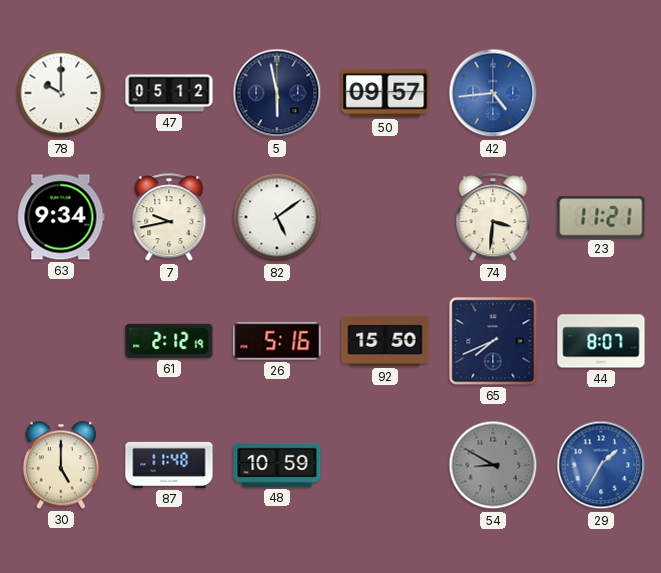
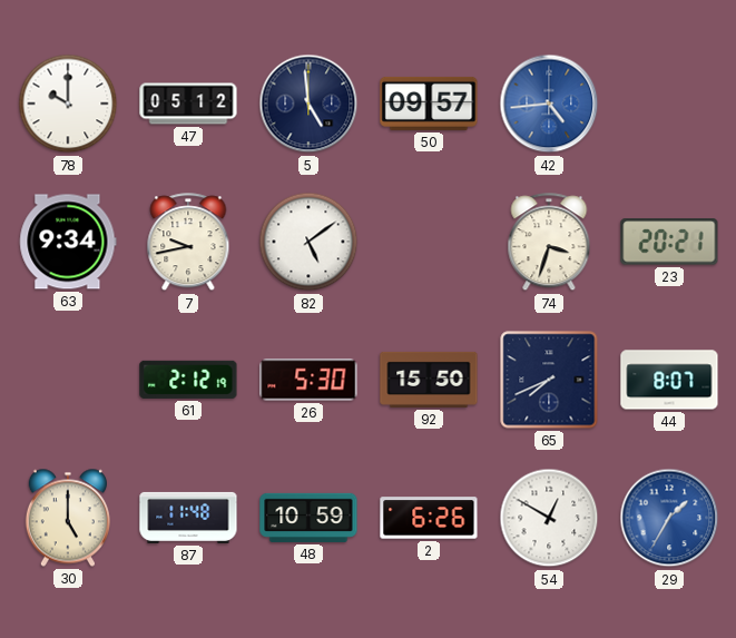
5: 5:58 -> 4:59
74: 3:31 -> 3:33
23: 11:21 -> 20:21
26: 5:16 -> 5:30
2: none -> 6:26
54: 8:50 -> 12:50
54 dial: grey -> white
